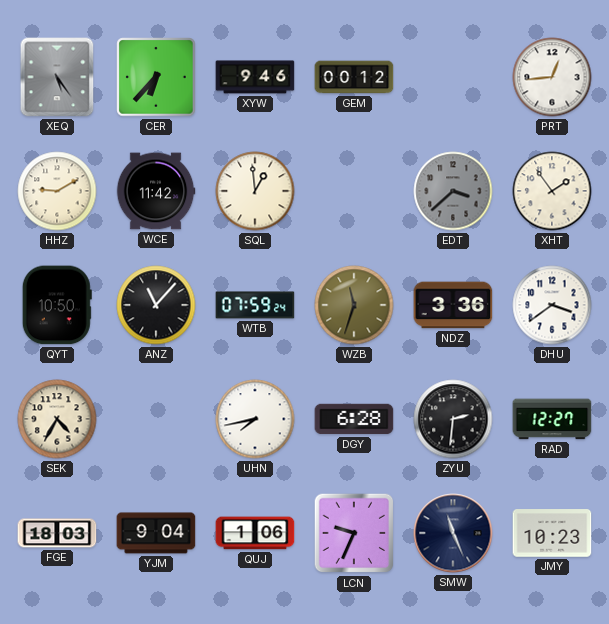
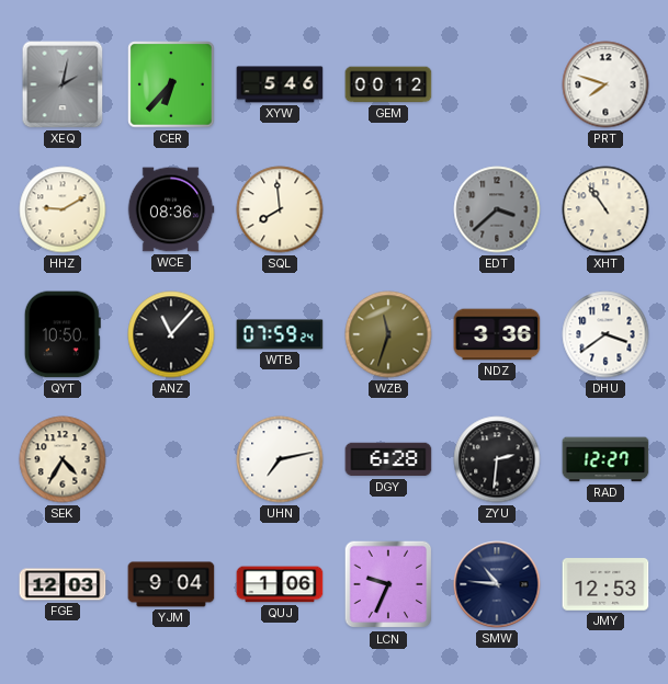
XEQ: 5:24 -> 2:02
XYW: 9:46 -> 5:46
PRT: 12:44 -> 7:48
WCE: 11:42 -> 08:36
SQL: 12:59 -> 7:59
XHT: 1:54 -> 10:54
UHN: 7:43 -> 7:13
FGE: 18:03 -> 12:03
SMW: 11:26 -> 10:46
JMY: 10:23 -> 12:53
